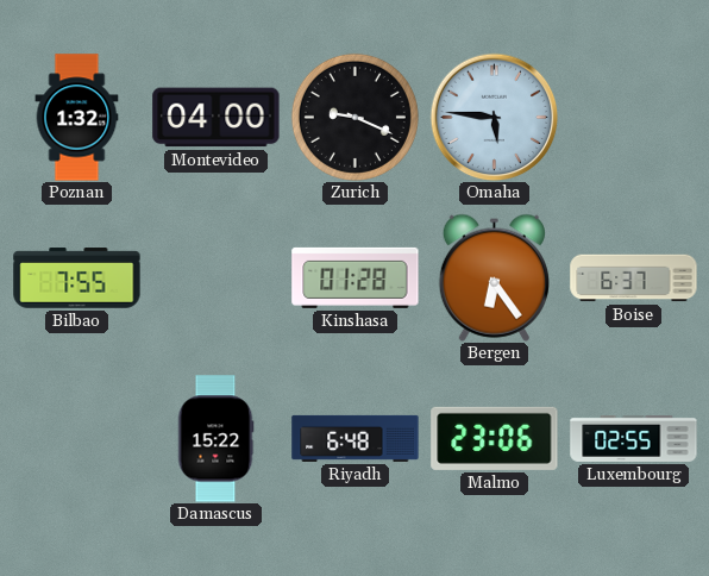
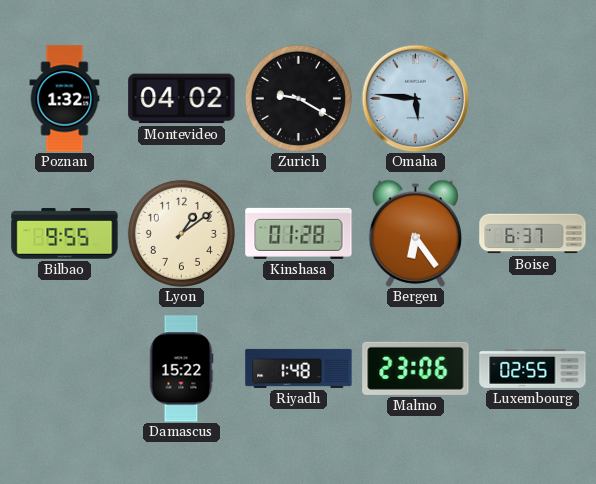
Montevideo: 04:00 -> 04:02
Zurich: 9:19 -> 9:20
Bilbao: 7:55 -> 9:55
Lyon: none -> 1:09
Riyadh: 6:48 -> 1:48
